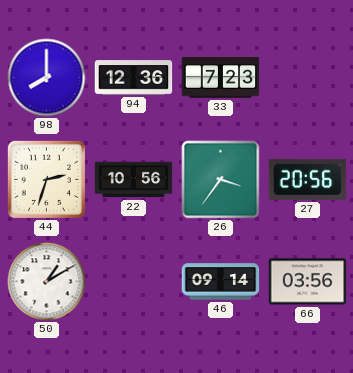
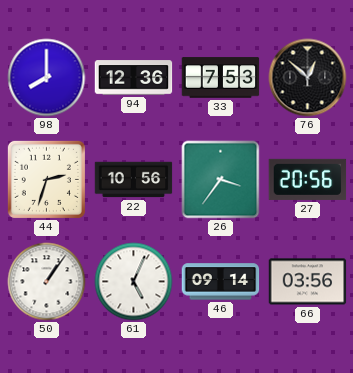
33: 7:23 -> 7:53
76: none -> 12:52
50: 1:10 -> 1:06
61: none -> 5:04
